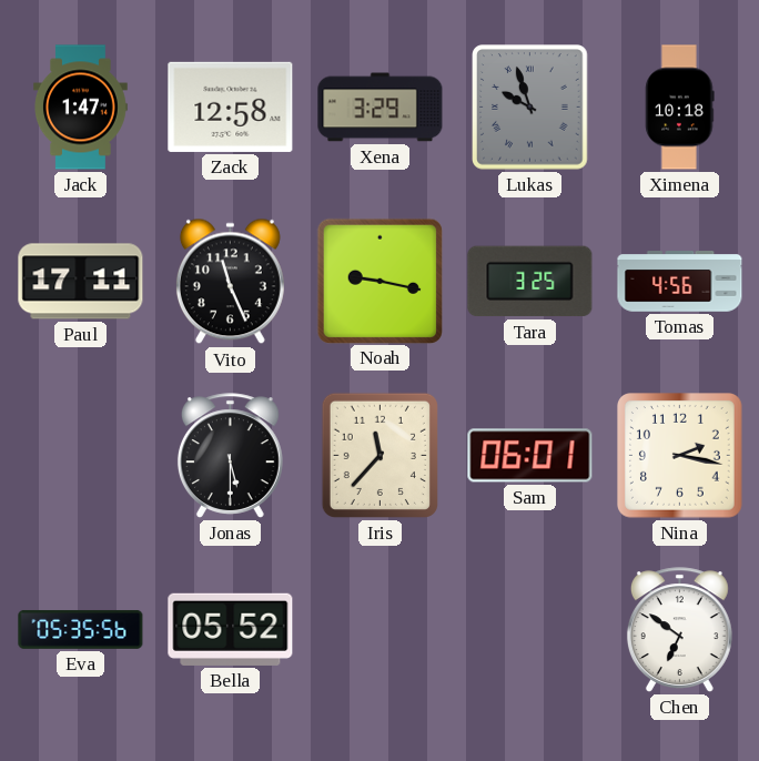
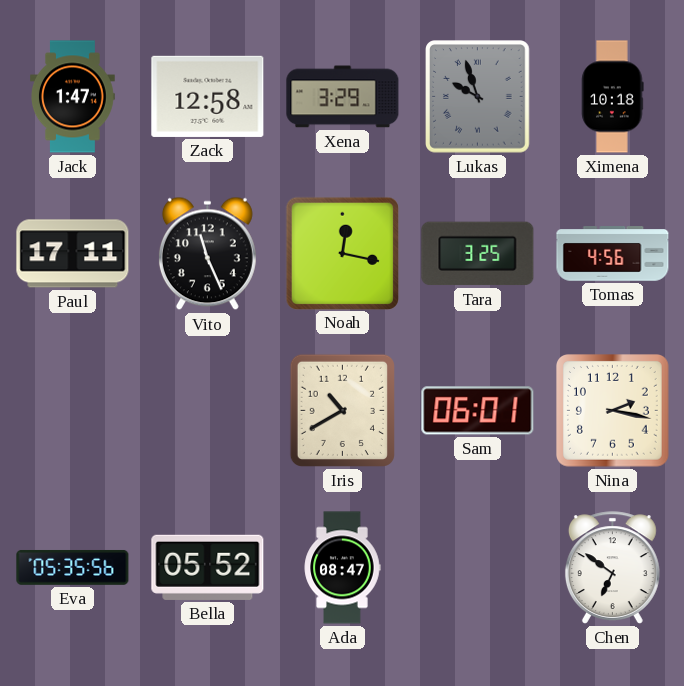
Noah: 9:17 -> 12:17
Jonas: 5:30 -> none
Iris: 11:37 -> 10:40
Ada: none -> 08:47
